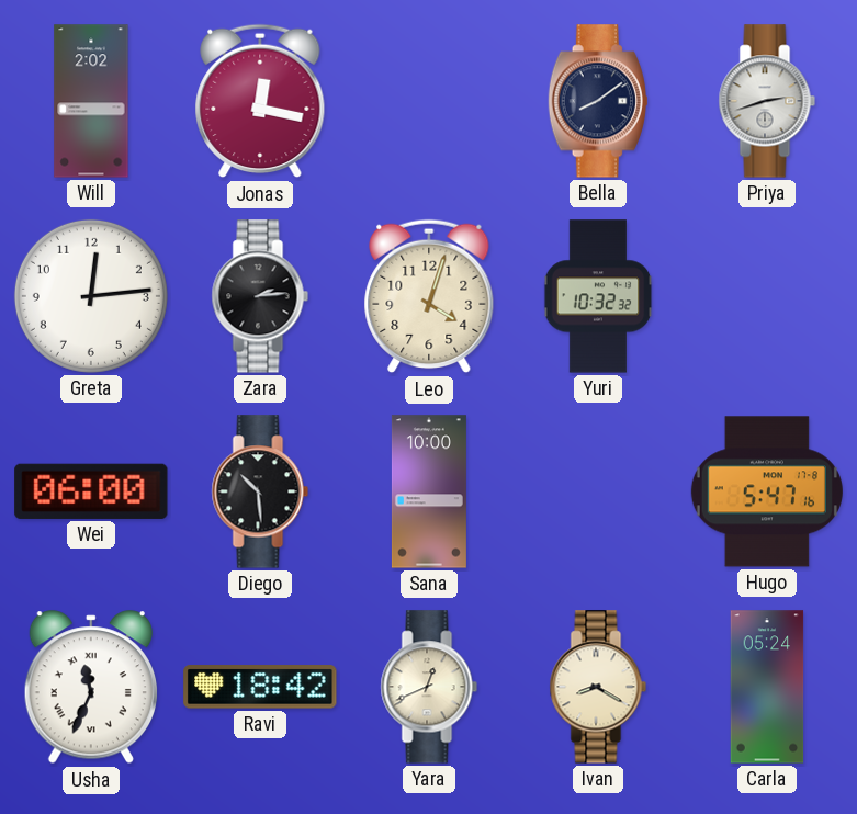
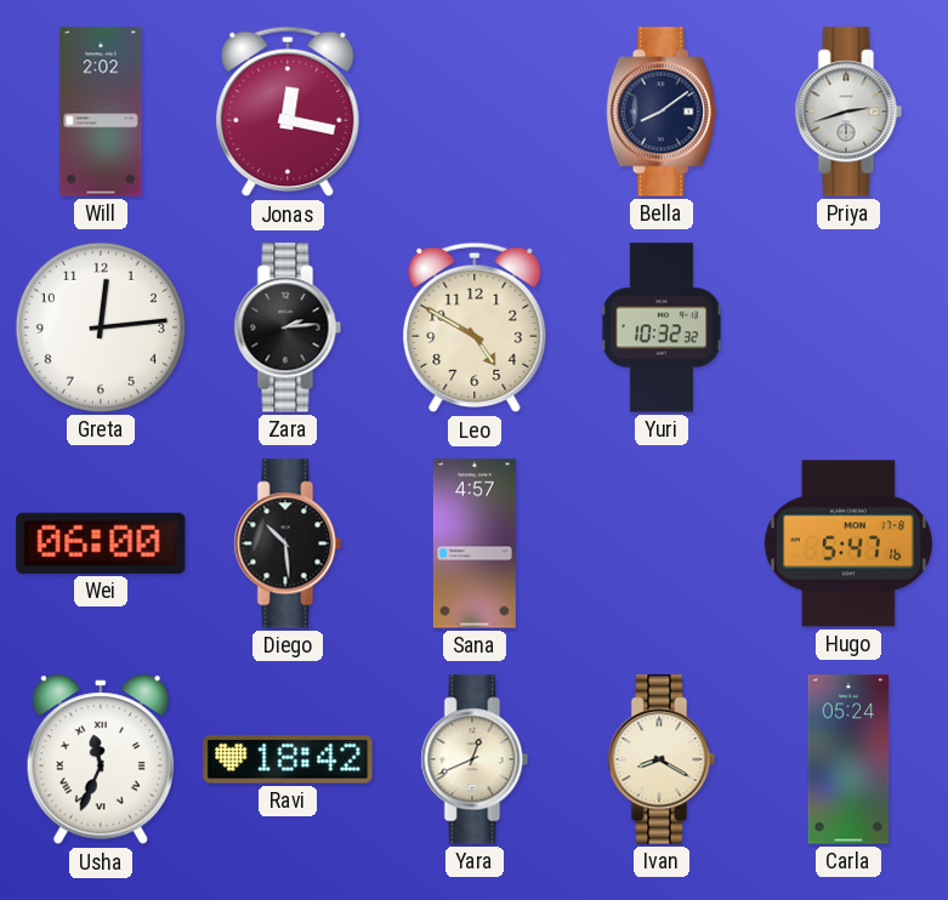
Leo: 4:03 -> 4:50
Sana: 10:00 -> 4:57
